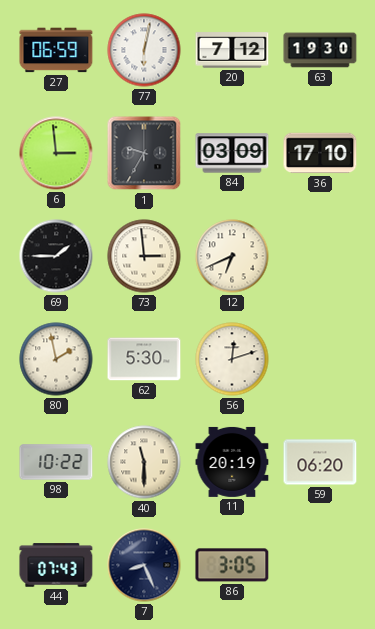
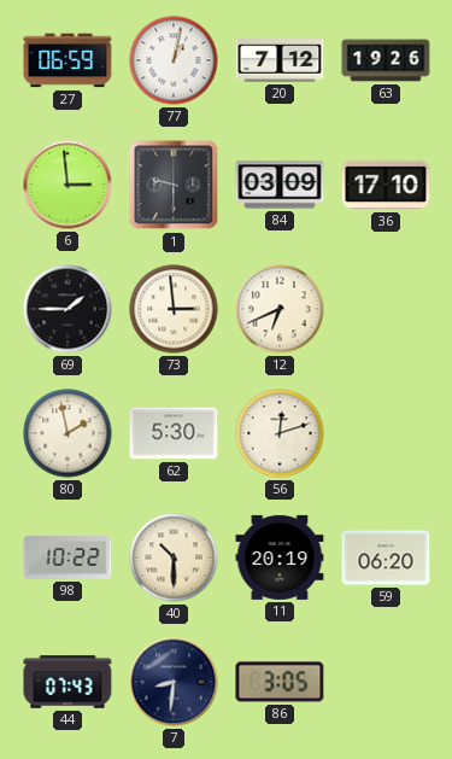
77: 6:02 -> 1:02
63: 19:30 -> 19:26
1: 9:35 -> 9:30
40: 11:30 -> 10:30
7: 8:26 -> 8:31
